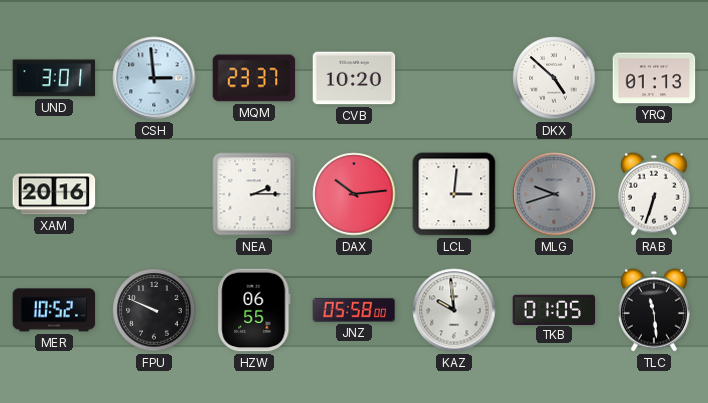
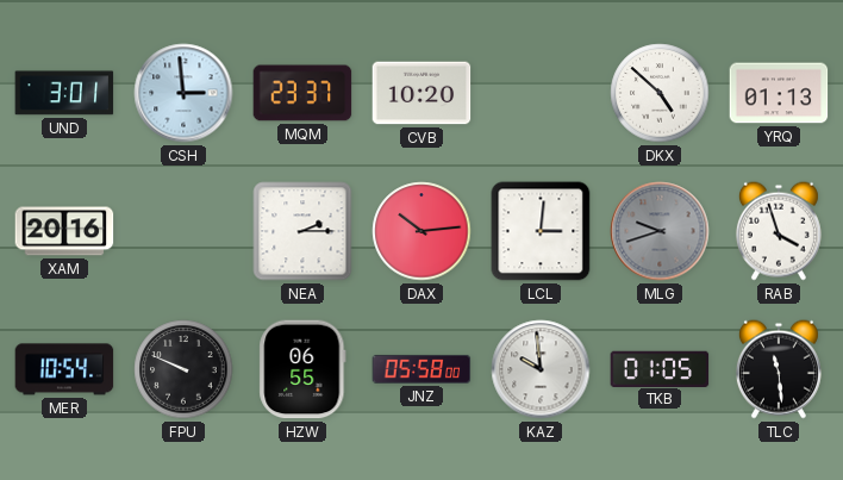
RAB: 6:33 -> 3:57
MER: 10:52 -> 10:54
